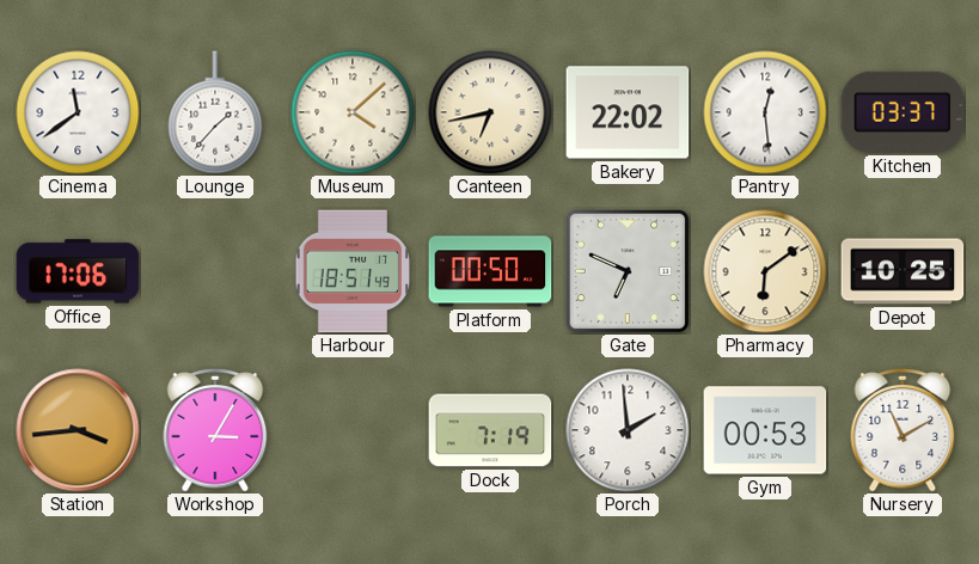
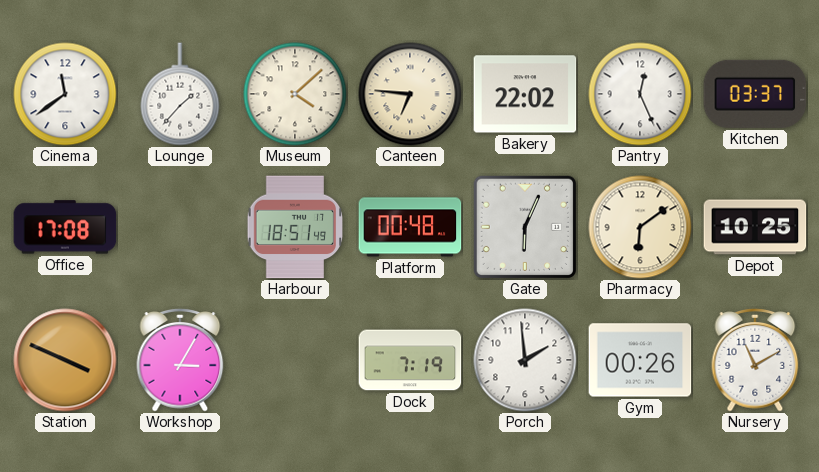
Canteen: 6:43 -> 6:46
Pantry: 12:29 -> 12:26
Office: 17:06 -> 17:08
Platform: 00:50 -> 00:48
Gate: 6:49 -> 6:04
Station: 3:44 -> 3:49
Gym: 00:53 -> 00:26
